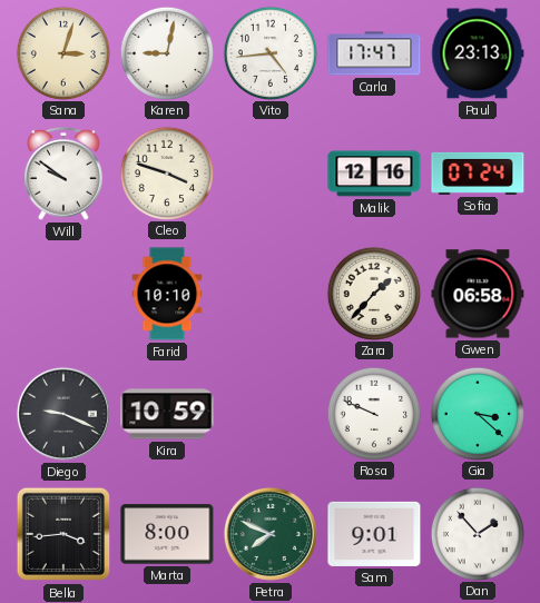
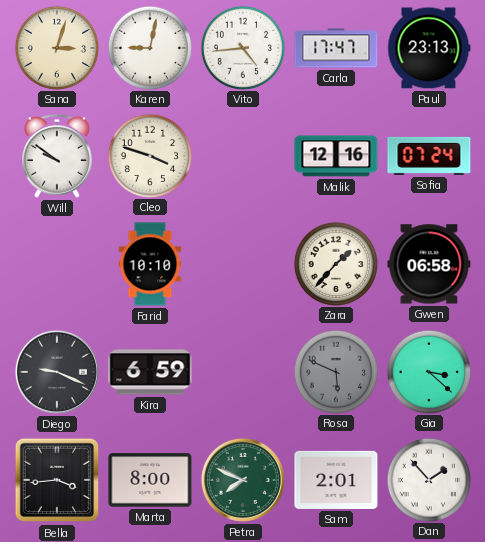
Kira: 10:59 -> 6:59
Rosa: 9:49 -> 5:49
Rosa dial: white -> grey
Sam: 9:01 -> 2:01
